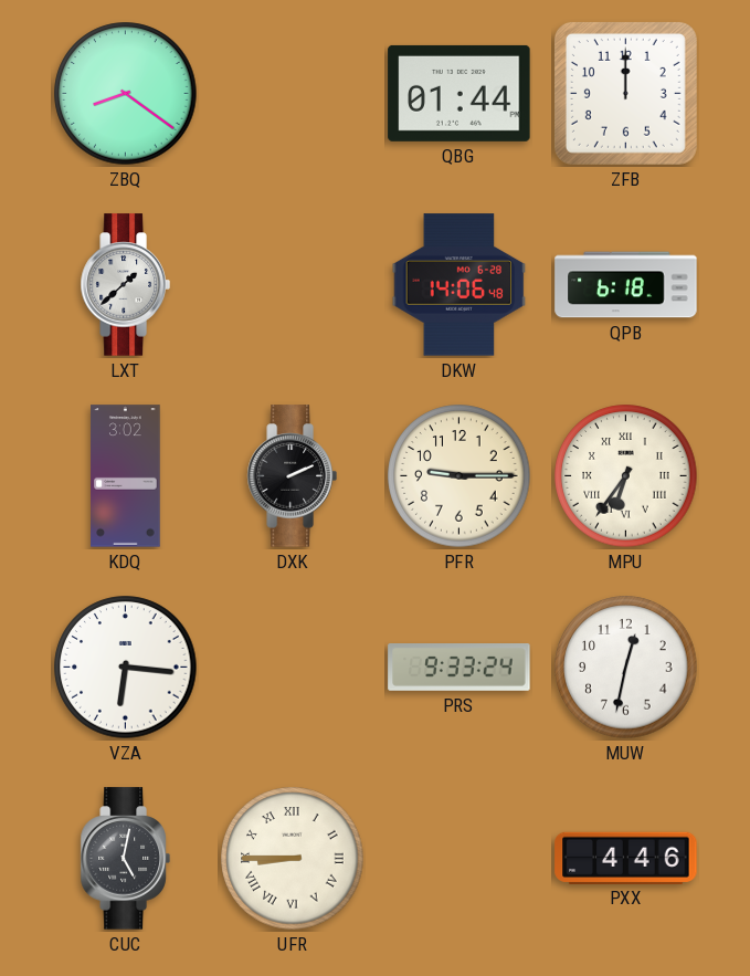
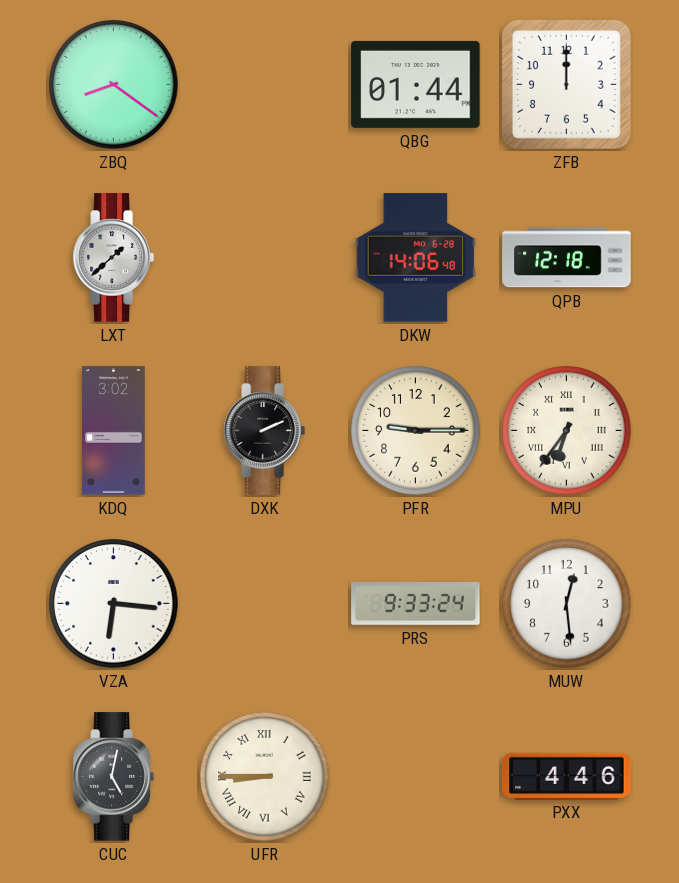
QPB: 6:18 -> 12:18
MUW: 12:32 -> 12:29
